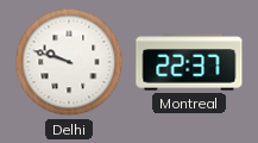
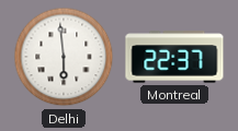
Delhi: 9:48 -> 5:59
